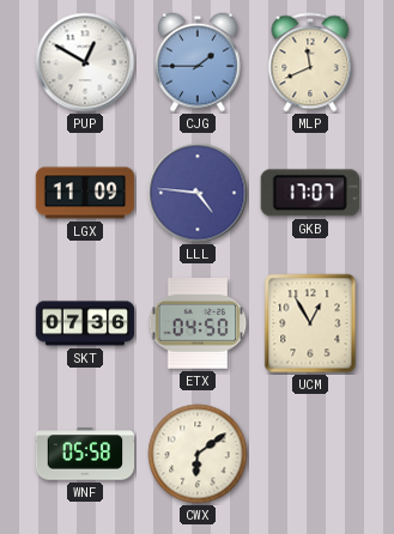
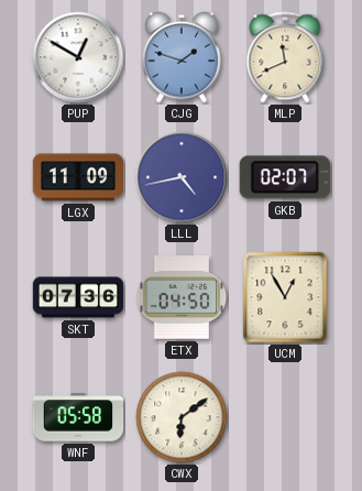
CJG: 1:45 -> 1:48
LLL: 4:46 -> 4:43
GKB: 17:07 -> 02:07
